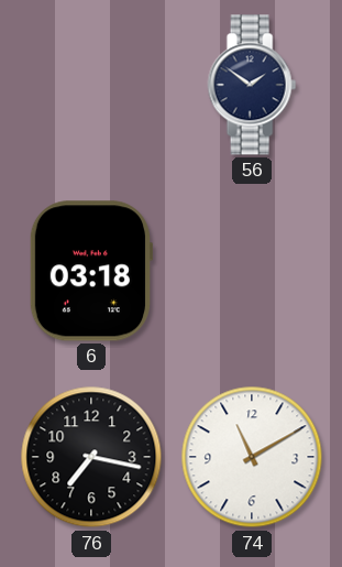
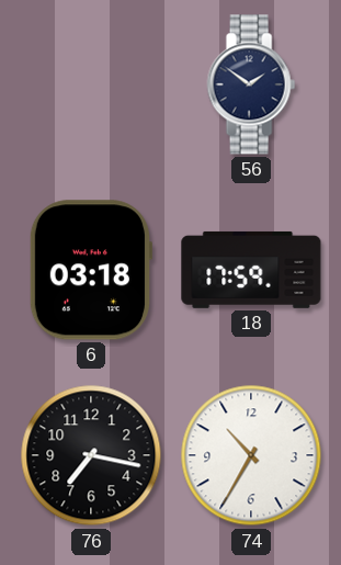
18: none -> 17:59
74: 11:10 -> 10:35
